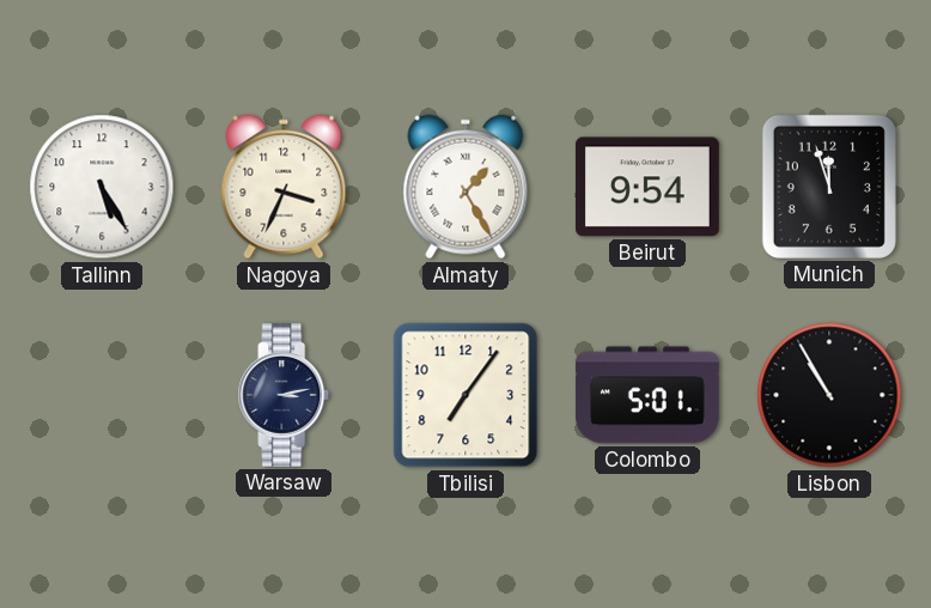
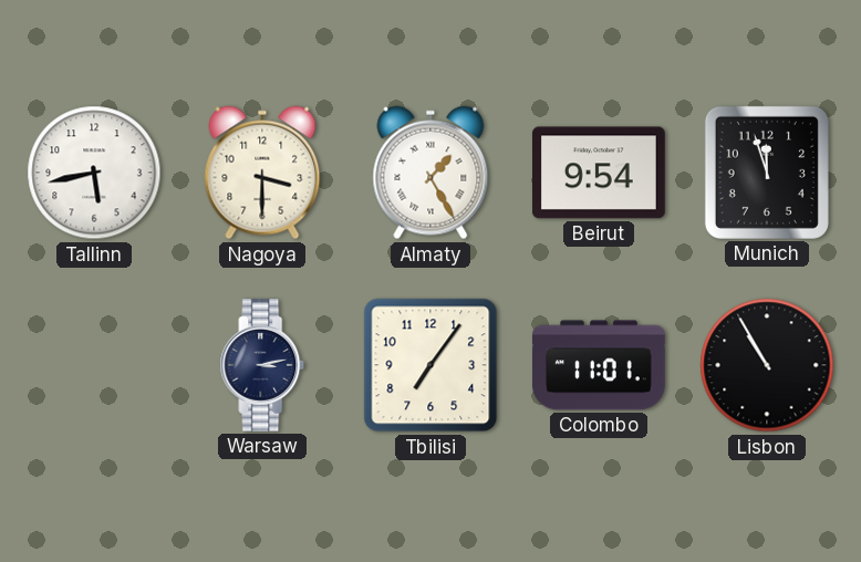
Tallinn: 5:25 -> 5:43
Nagoya: 3:34 -> 3:30
Colombo: 5:01 -> 11:01
